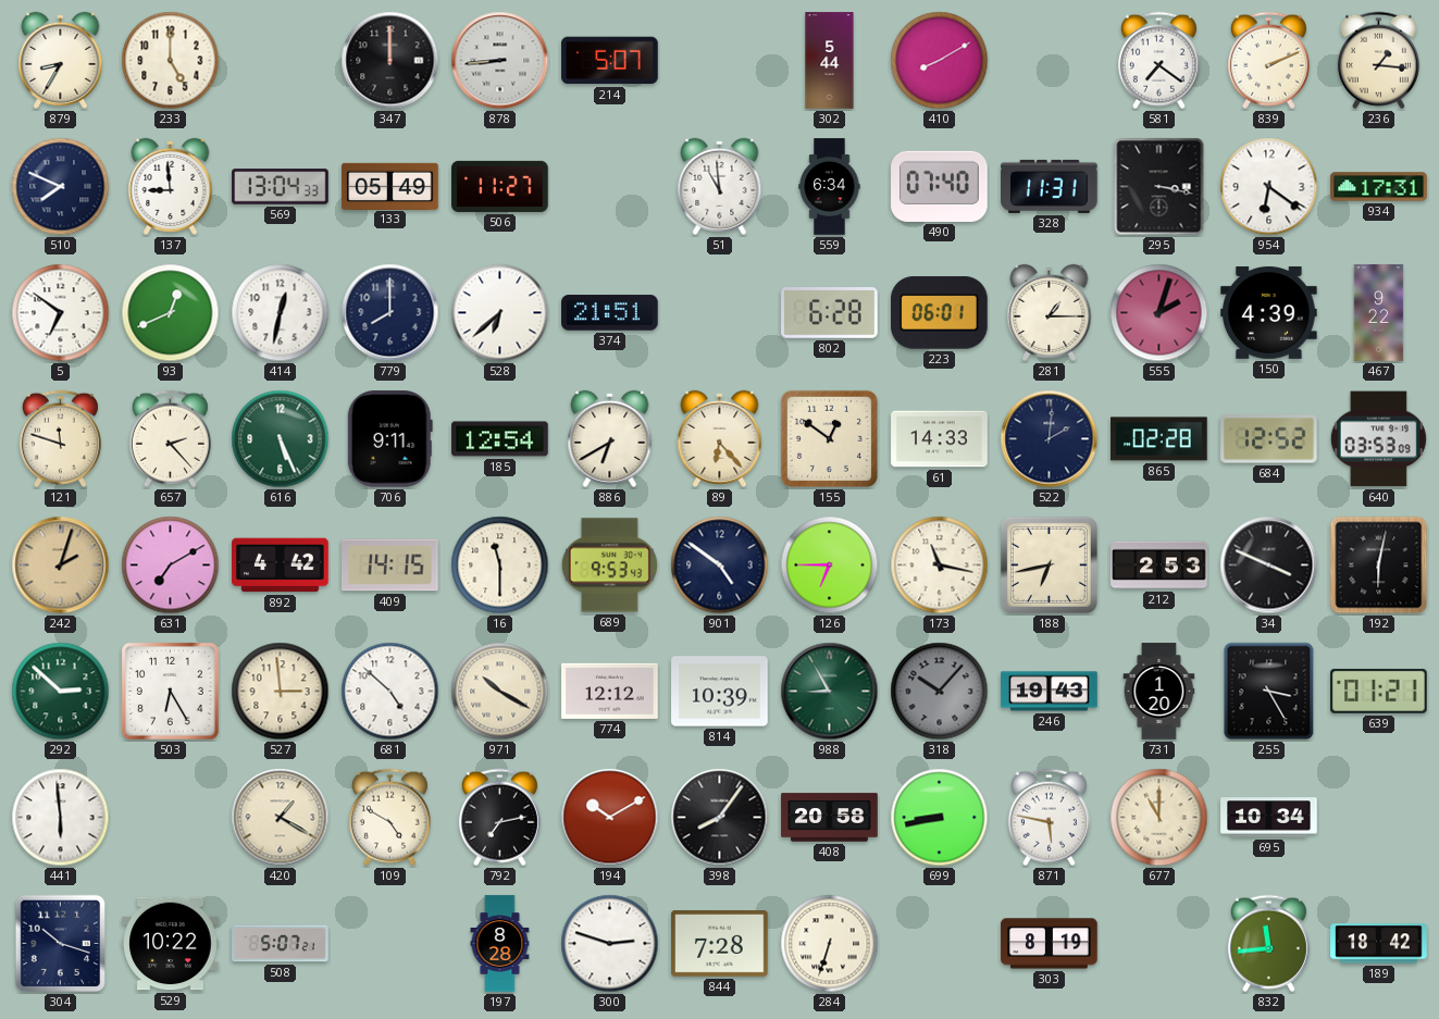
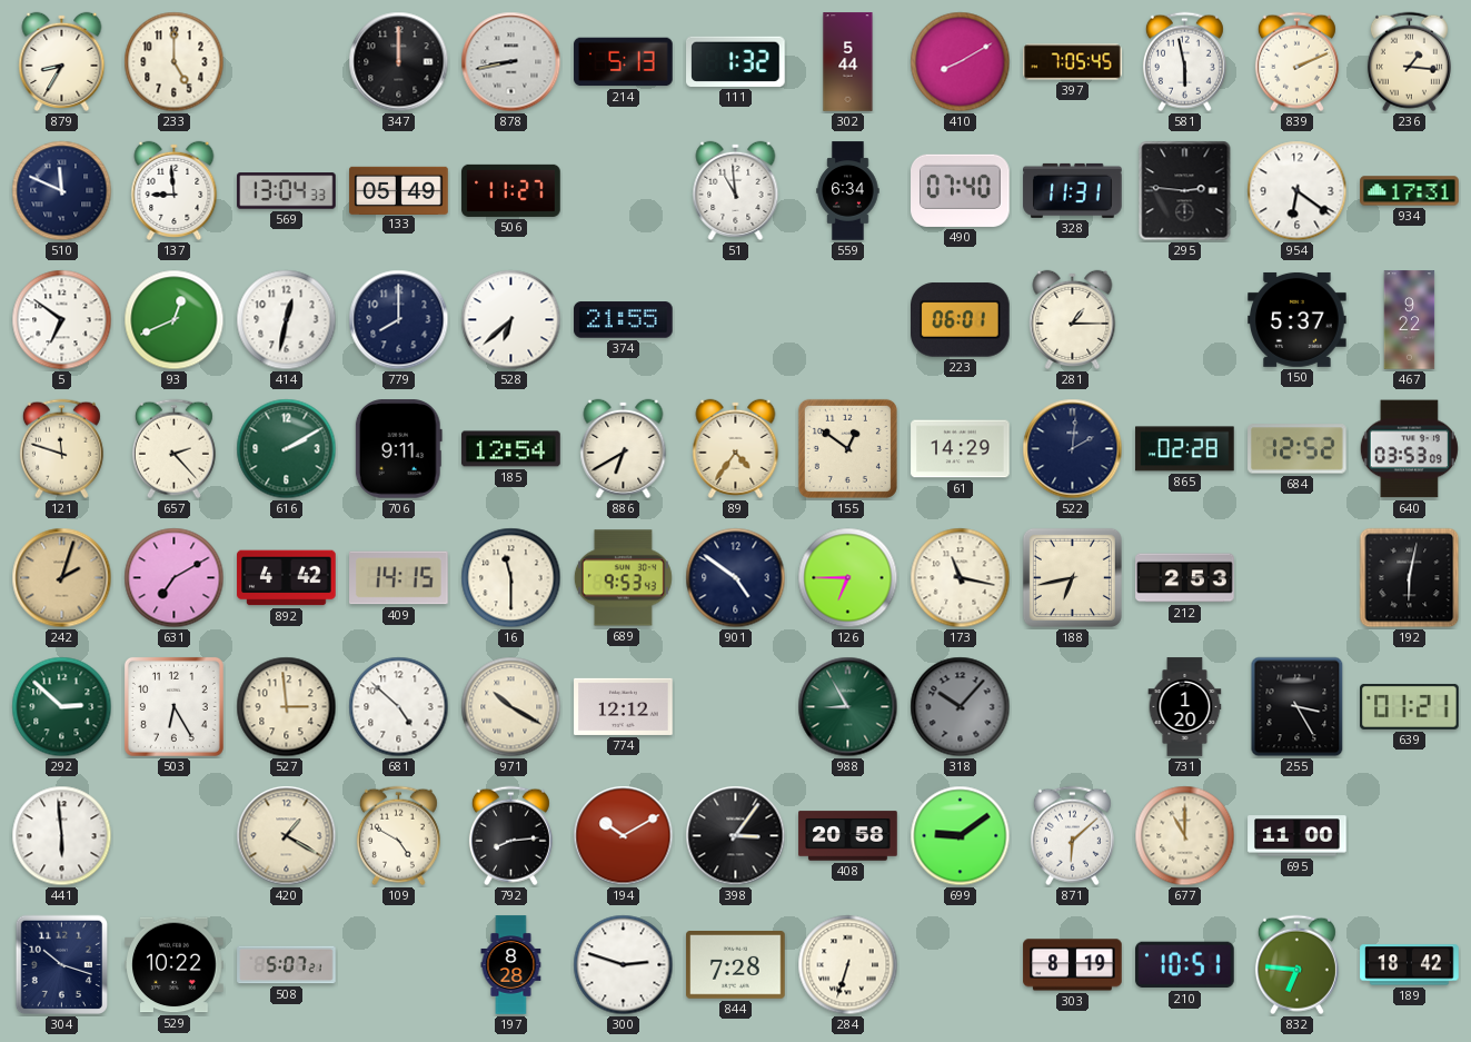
878: 8:44 -> 8:43
214: 5:07 -> 5:13
111: none -> 1:32
397: none -> 7:05
581: 7:21 -> 5:58
510: 7:49 -> 11:49
295: 3:17 -> 2:46
374: 21:51 -> 21:55
802: 6:28 -> none
555: 2:03 -> none
150: 4:39 -> 5:37
616: 5:26 -> 2:10
89: 6:23 -> 4:36
61: 14:33 -> 14:29
34: 3:49 -> none
814: 10:39 -> none
246: 19:43 -> none
792: 7:13 -> 8:14
398: 8:06 -> 3:06
699: 8:43 -> 9:09
871: 5:47 -> 6:08
695: 10:34 -> 11:00
210: none -> 10:51
832: 11:44 -> 6:46
